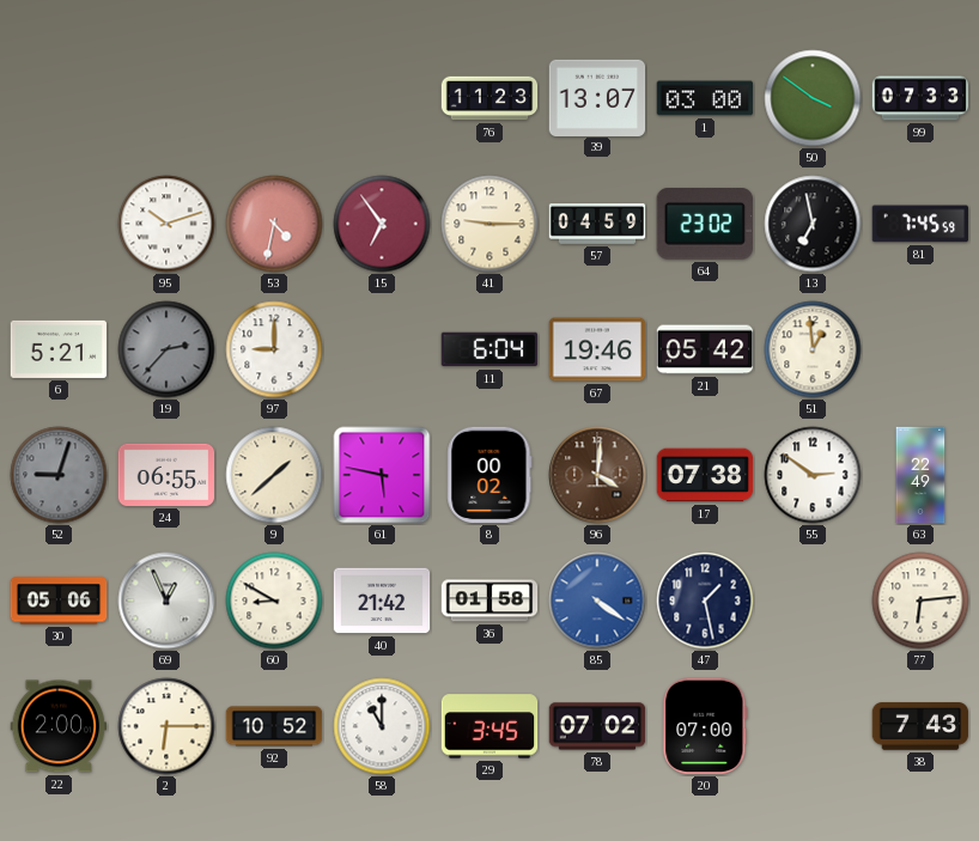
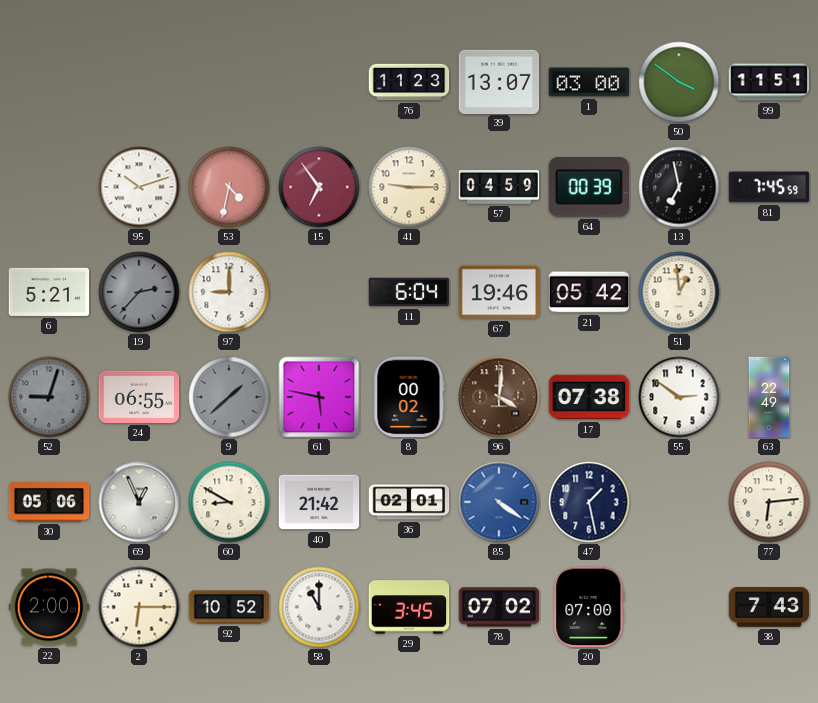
99: 07:33 -> 11:51
64: 23:02 -> 00:39
9 dial: cream -> grey
36: 01:58 -> 02:01
